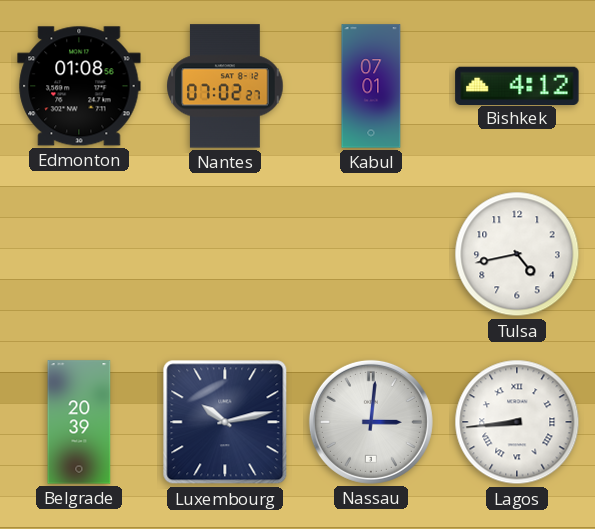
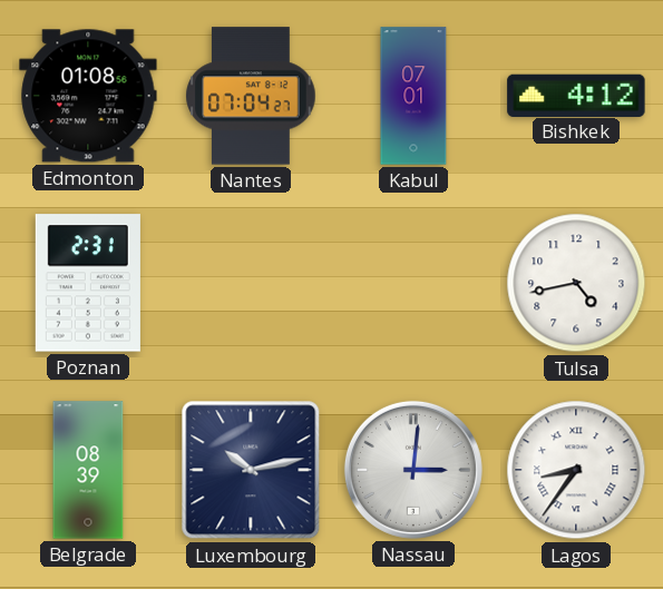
Nantes: 07:02 -> 07:04
Poznan: none -> 2:31
Belgrade: 20:39 -> 08:39
Lagos: 8:44 -> 8:36
